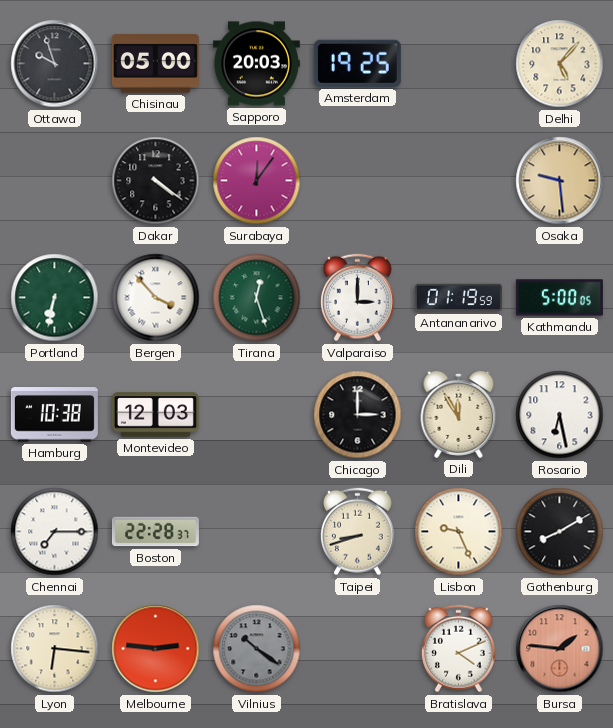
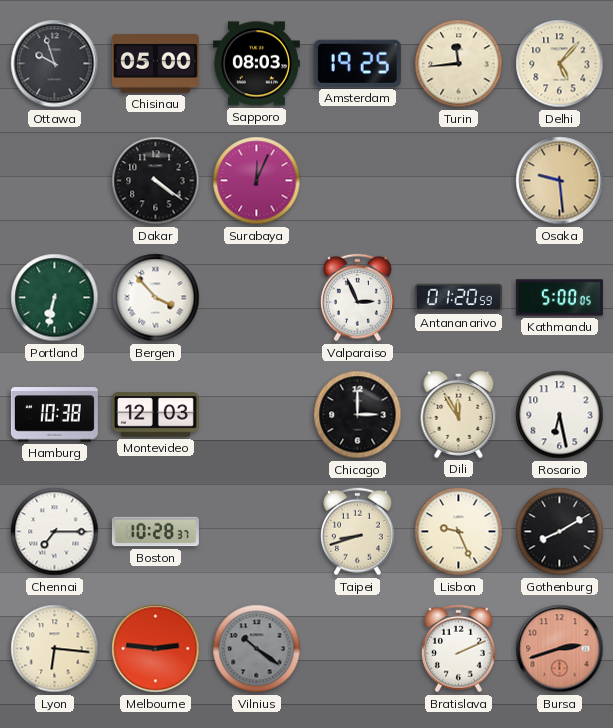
Sapporo: 20:03 -> 08:03
Turin: none -> 11:44
Surabaya: 12:06 -> 12:04
Tirana: 12:27 -> none
Valparaiso: 3:00 -> 2:56
Antananarivo: 01:19 -> 01:20
Boston: 22:28 -> 10:28
Bratislava: 4:11 -> 2:11
Bursa: 1:46 -> 2:42
